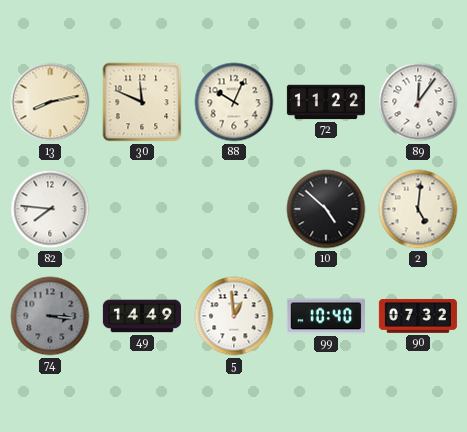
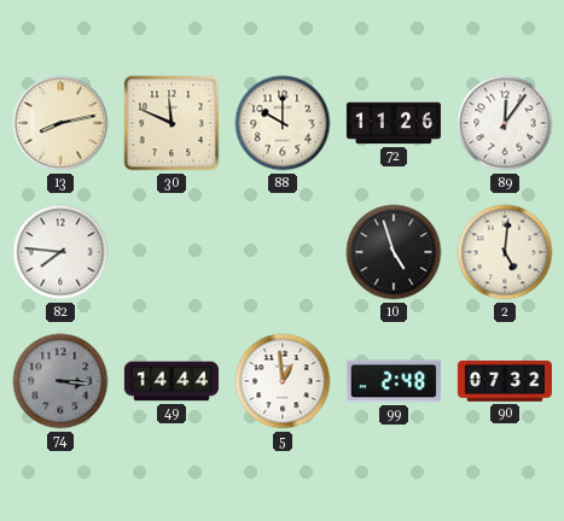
88: 10:04 -> 10:00
72: 11:22 -> 11:26
10: 4:52 -> 4:57
49: 14:49 -> 14:44
99: 10:40 -> 2:48
